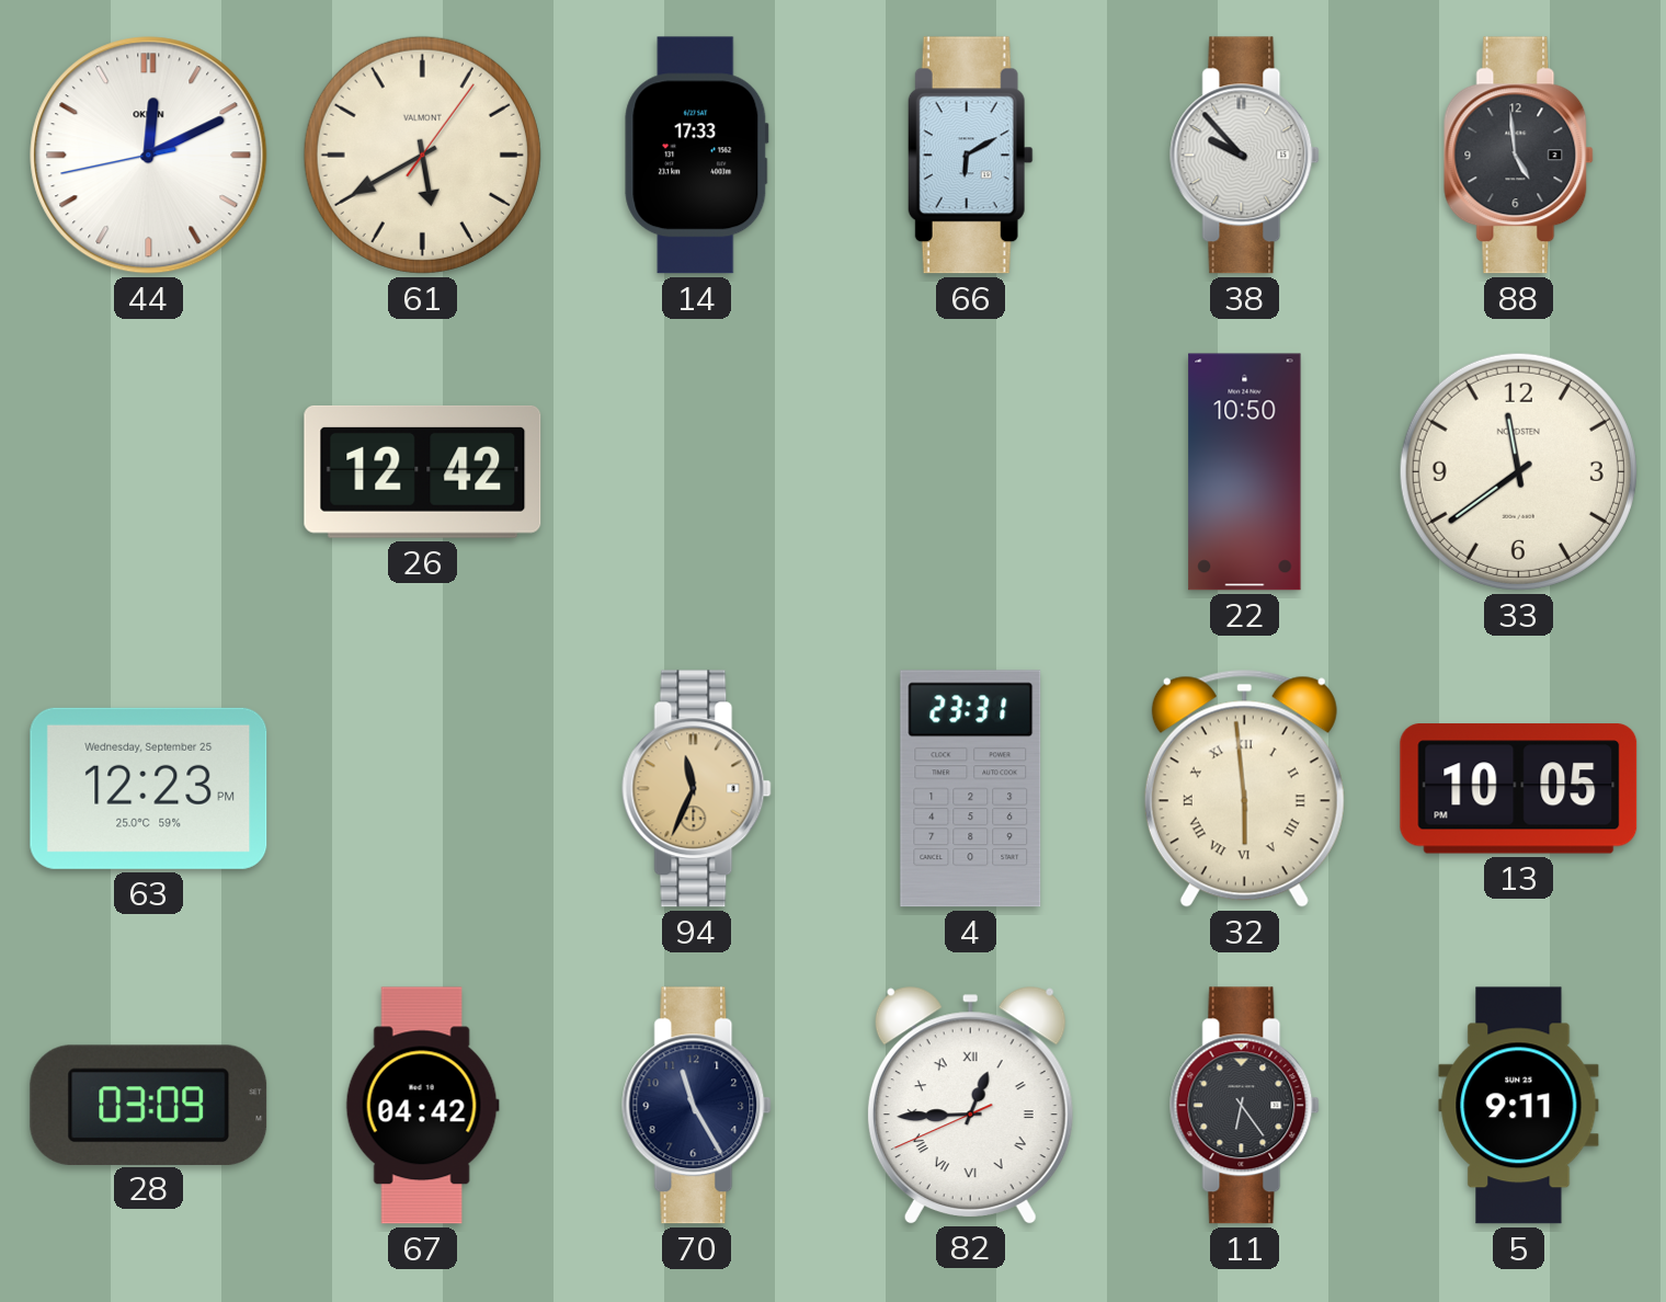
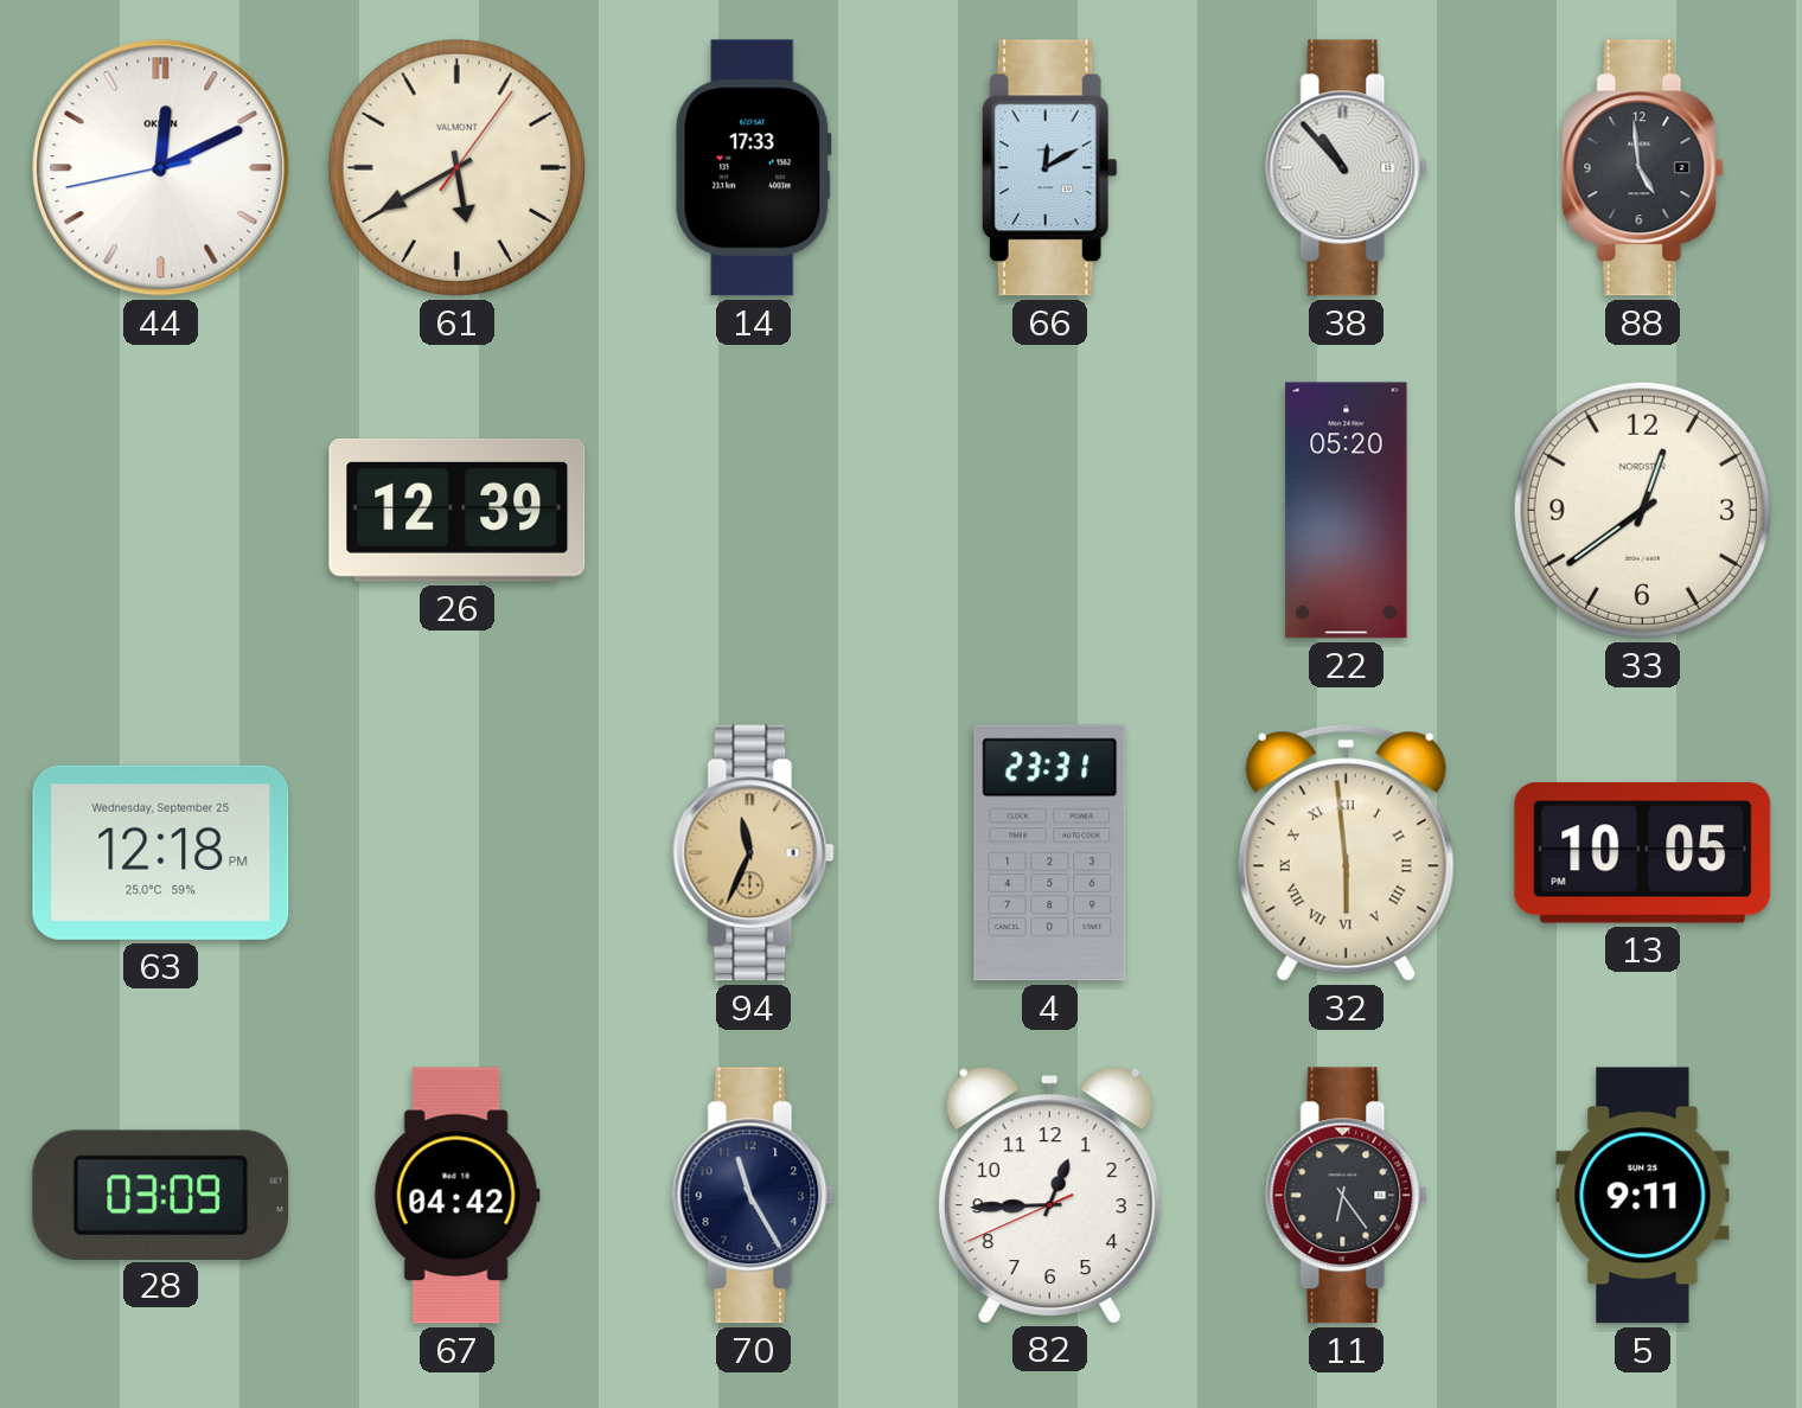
66: 6:10 -> 12:10
38: 9:53 -> 10:53
26: 12:42 -> 12:39
22: 10:50 -> 05:20
33: 11:39 -> 12:39
63: 12:23 -> 12:18
82 numerals: Roman -> Arabic
